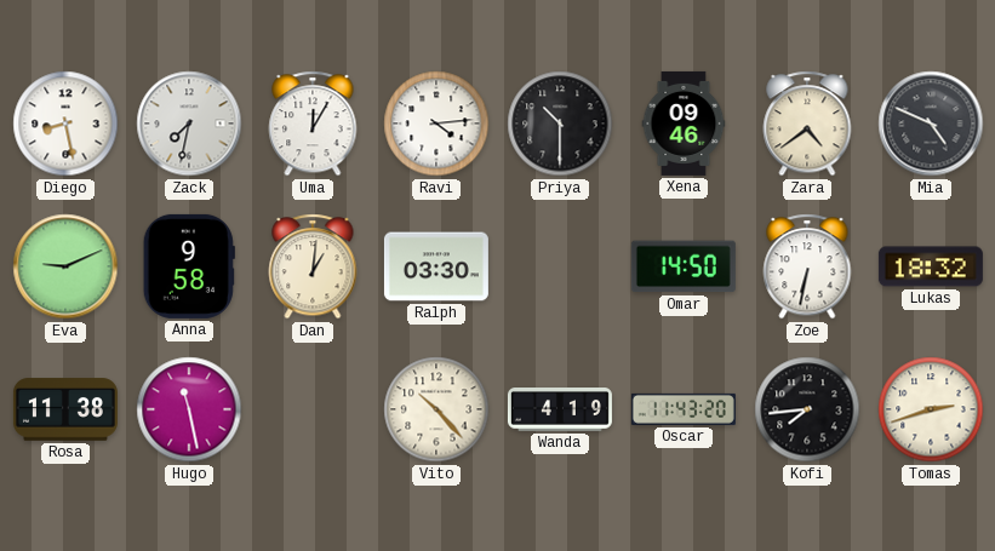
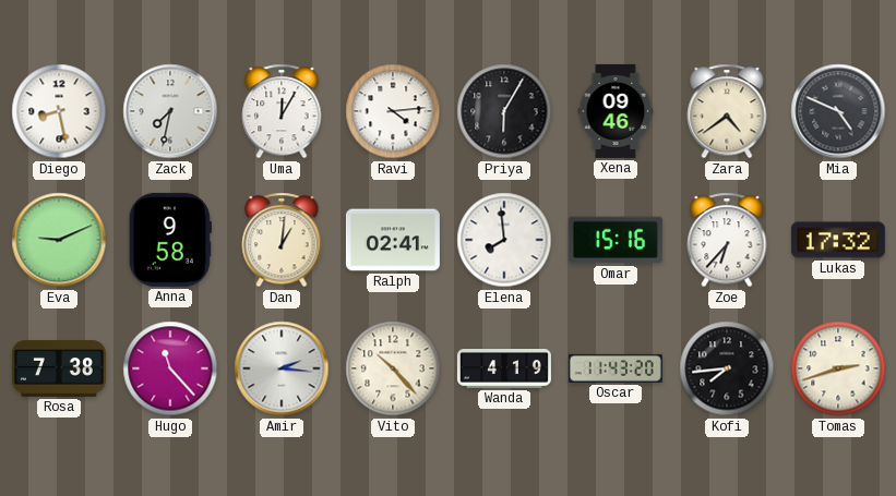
Priya: 10:30 -> 6:05
Ralph: 03:30 -> 02:41
Elena: none -> 7:59
Omar: 14:50 -> 15:16
Zoe: 6:32 -> 6:37
Lukas: 18:32 -> 17:32
Rosa: 11:38 -> 7:38
Hugo: 11:28 -> 11:23
Amir: none -> 2:16
